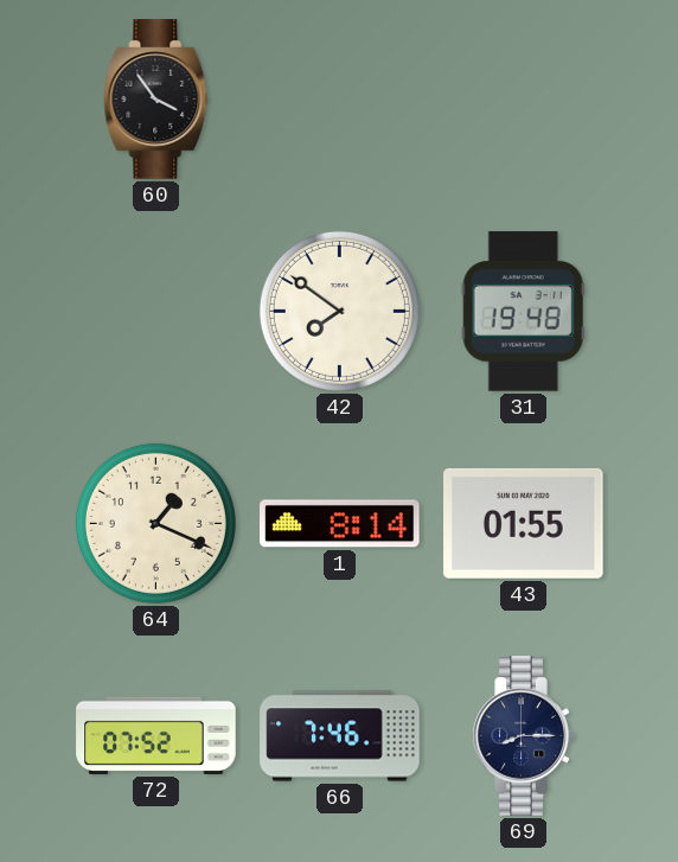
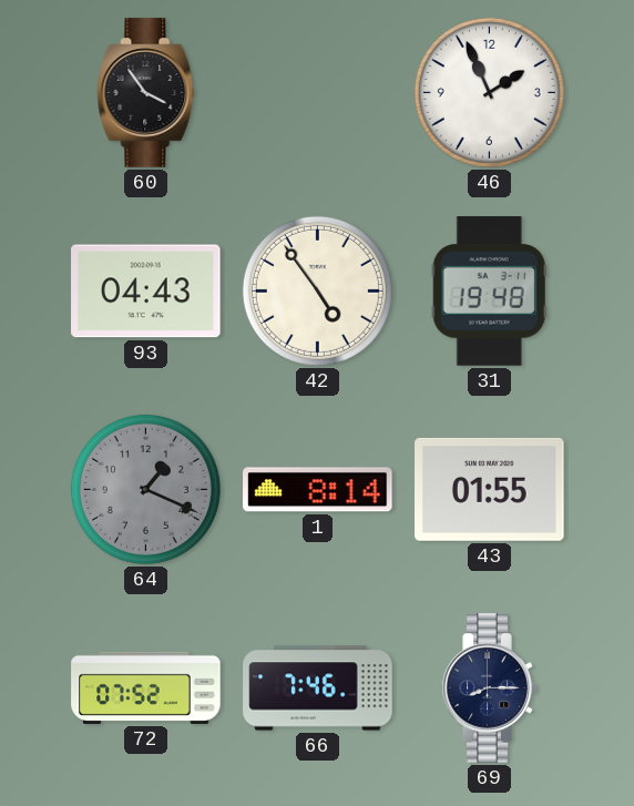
46: none -> 1:56
93: none -> 04:43
42: 7:51 -> 4:54
64 dial: cream -> grey
